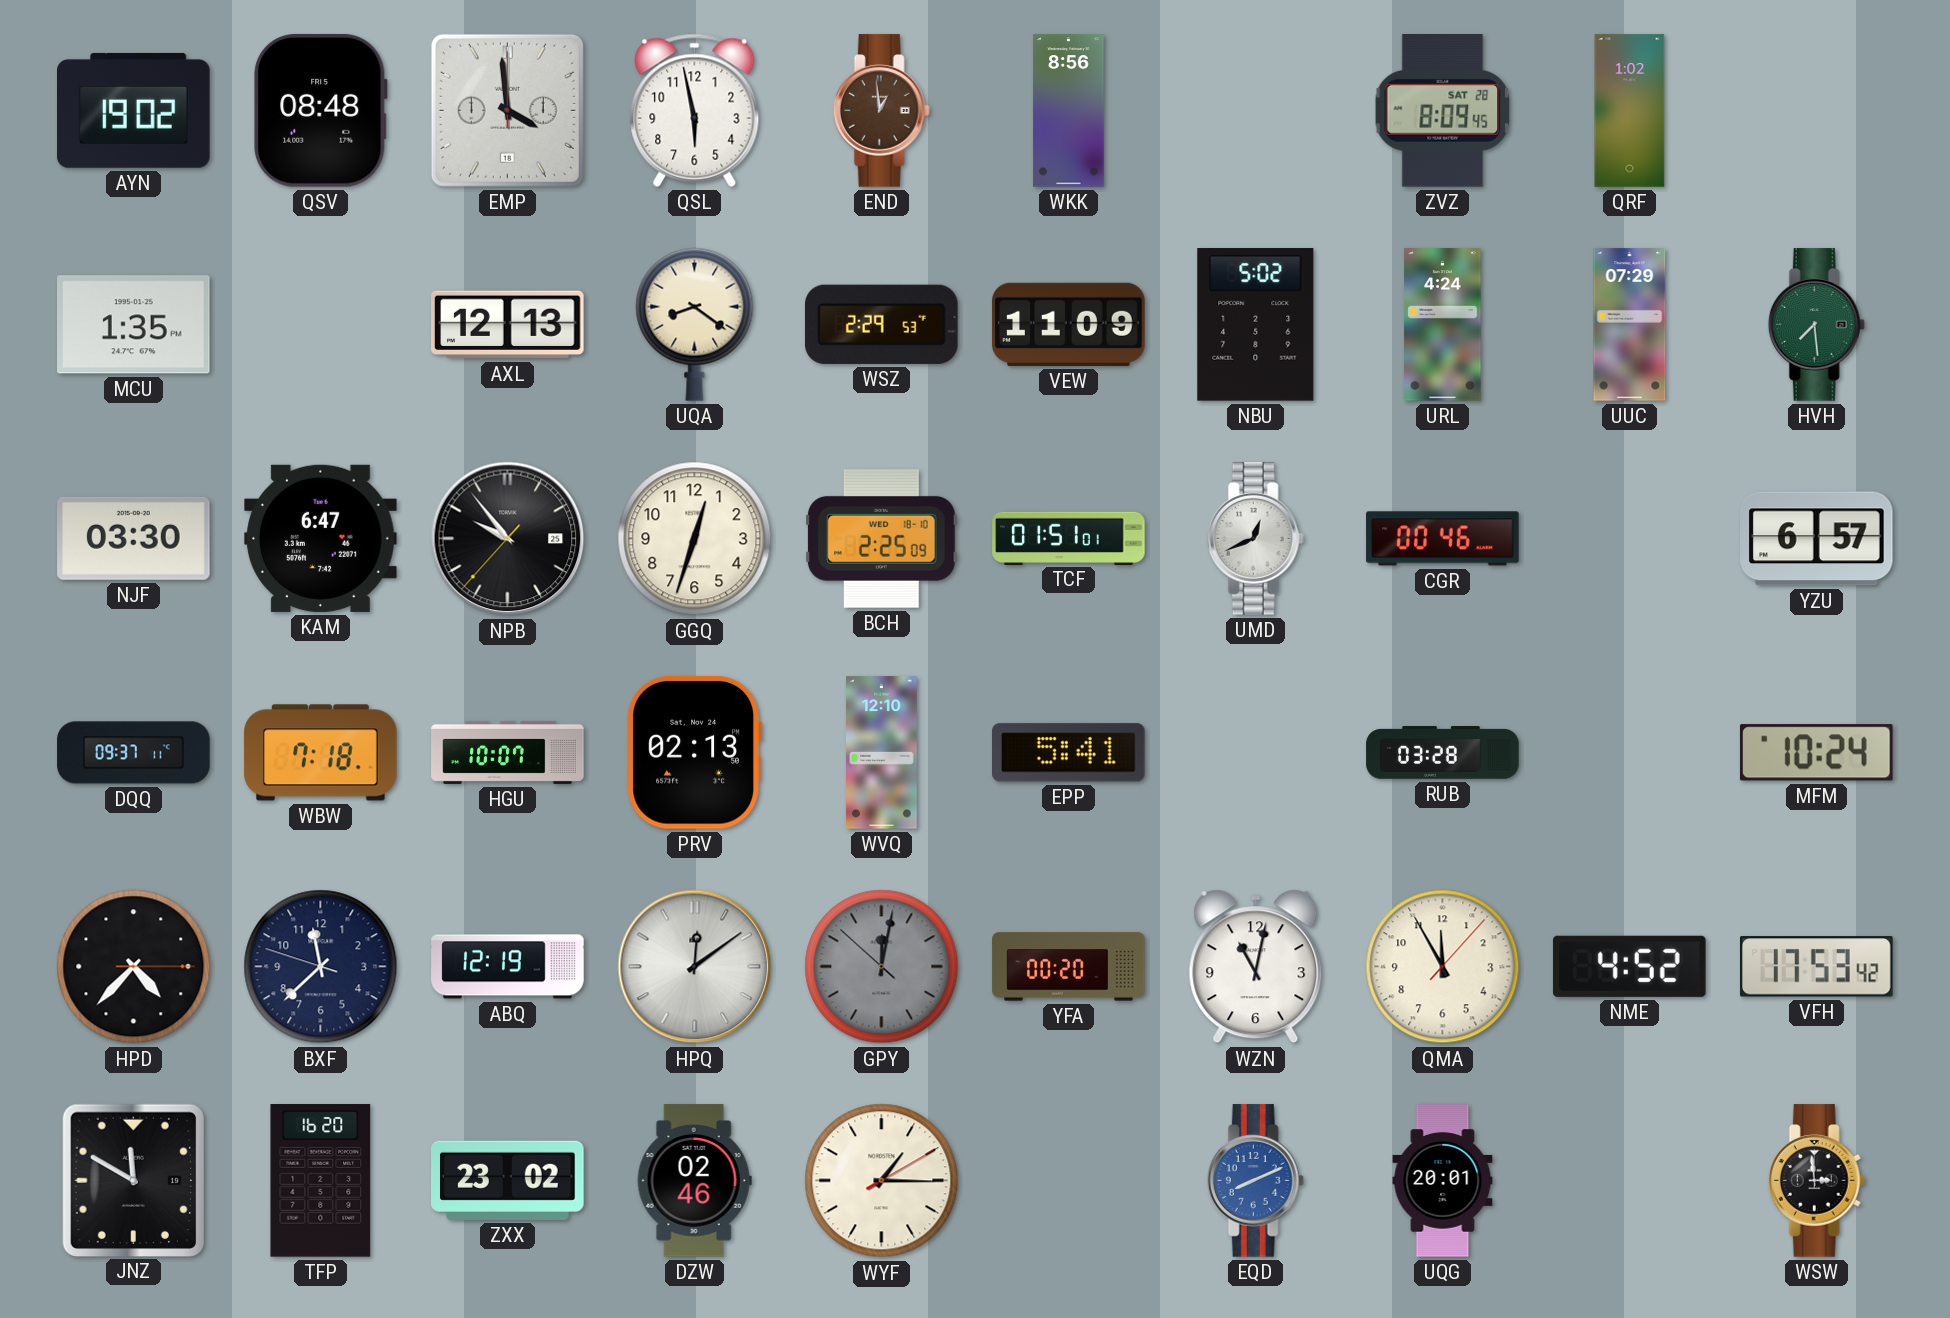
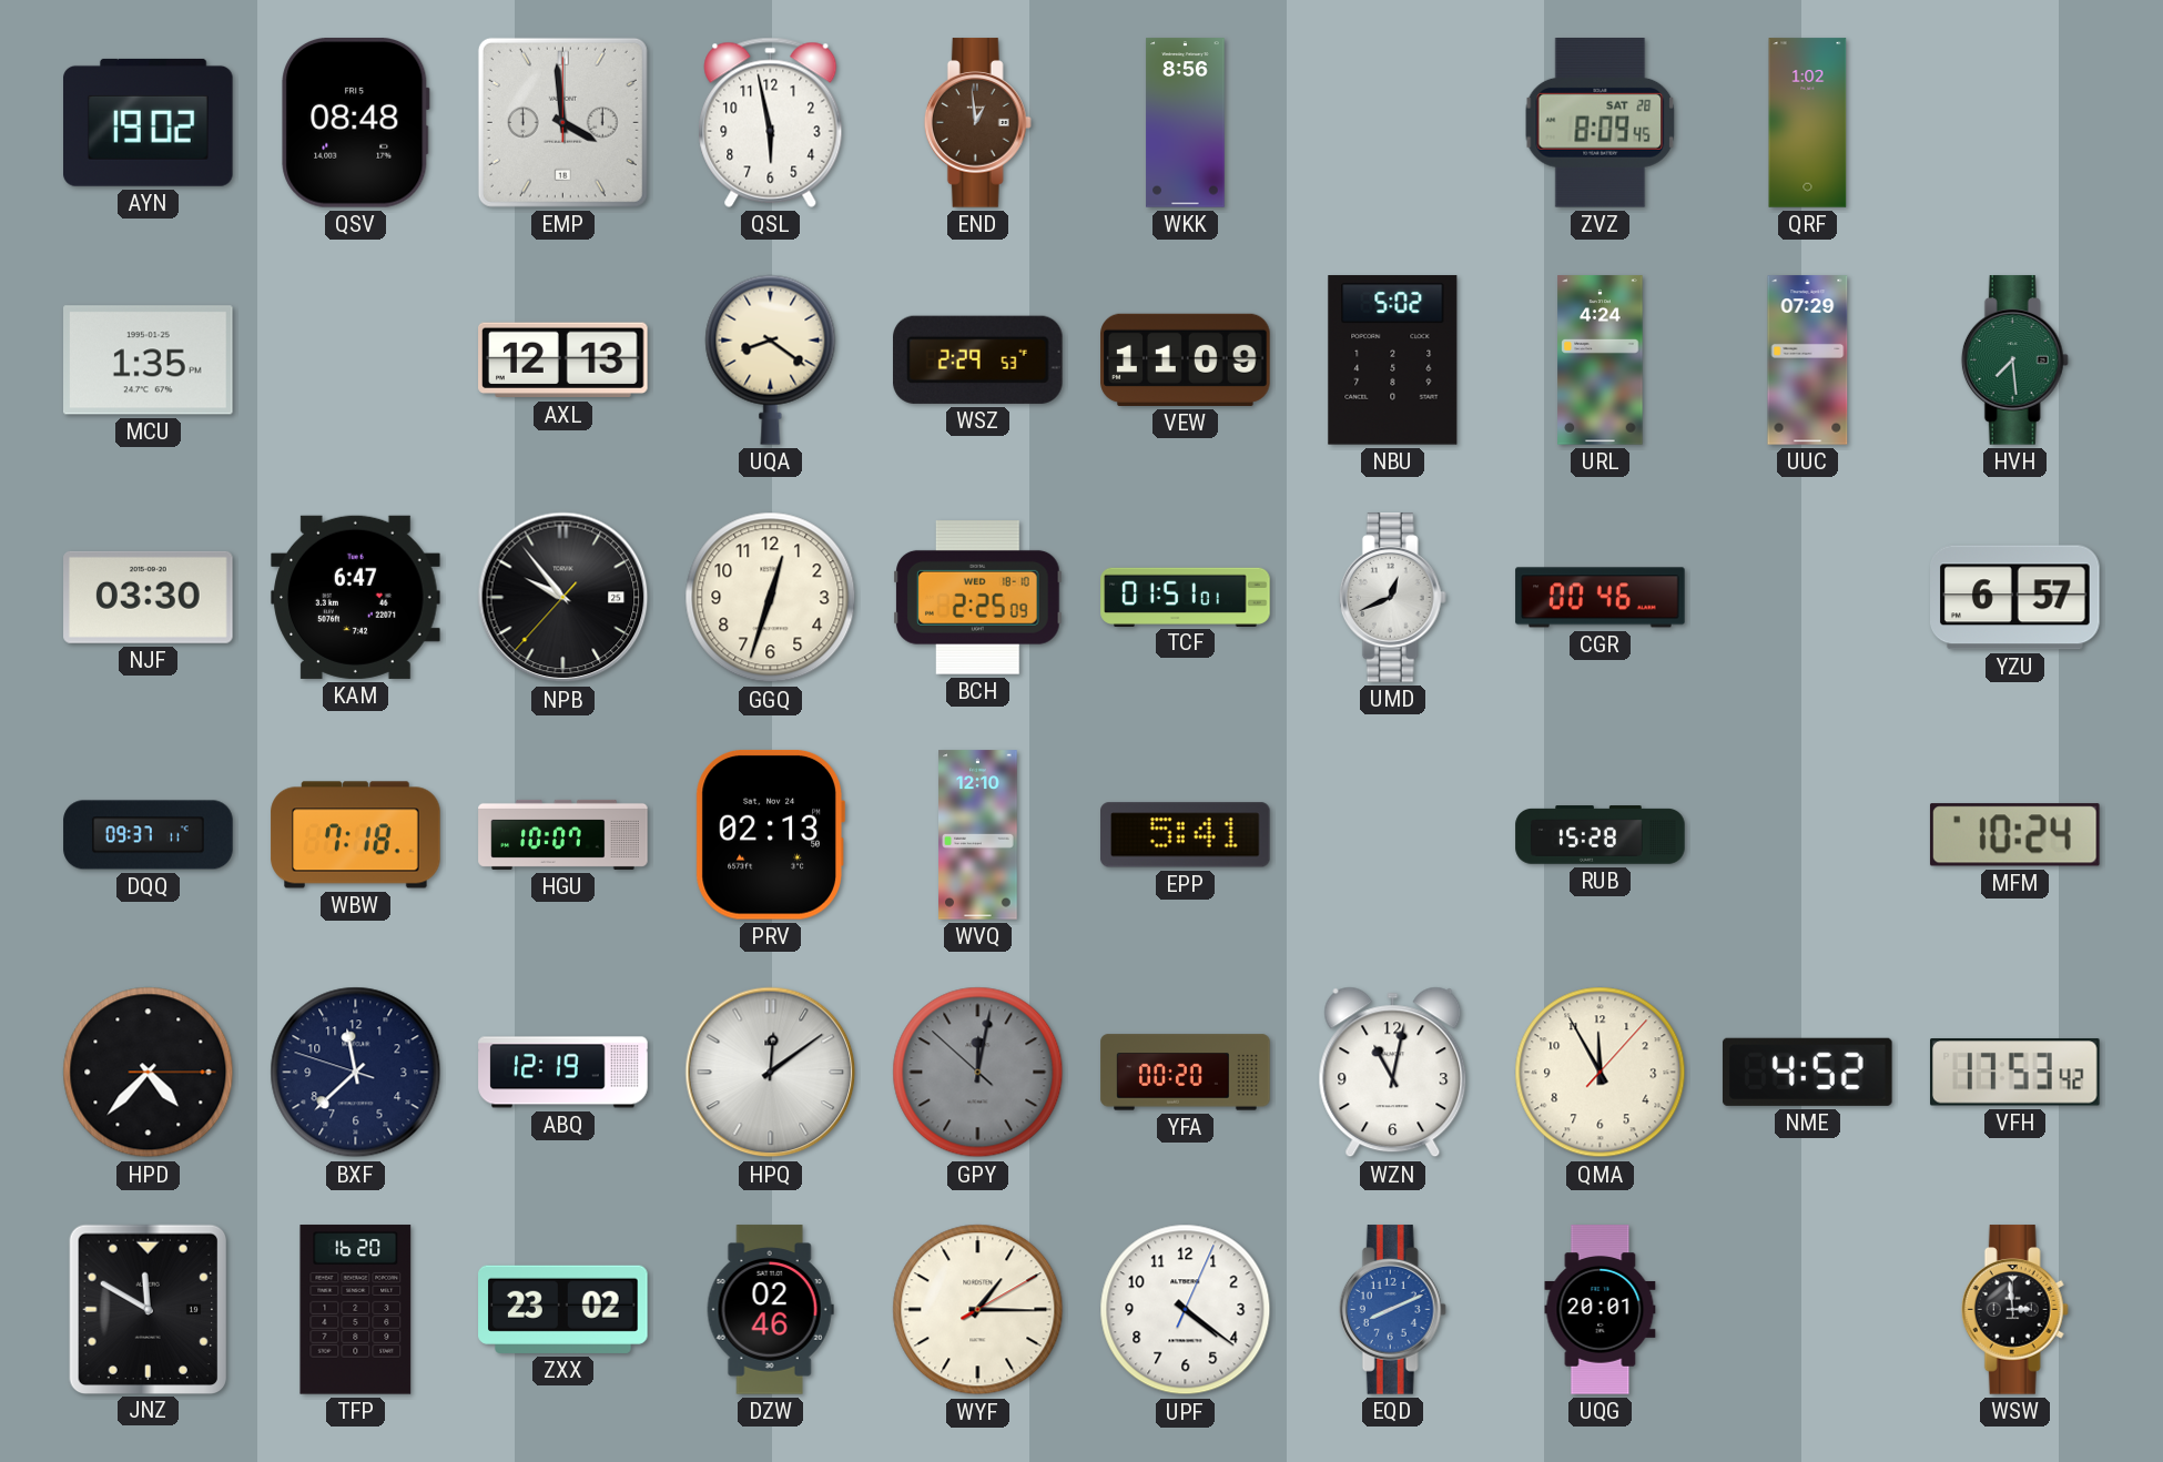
RUB: 03:28 -> 15:28
UPF: none -> 4:21
